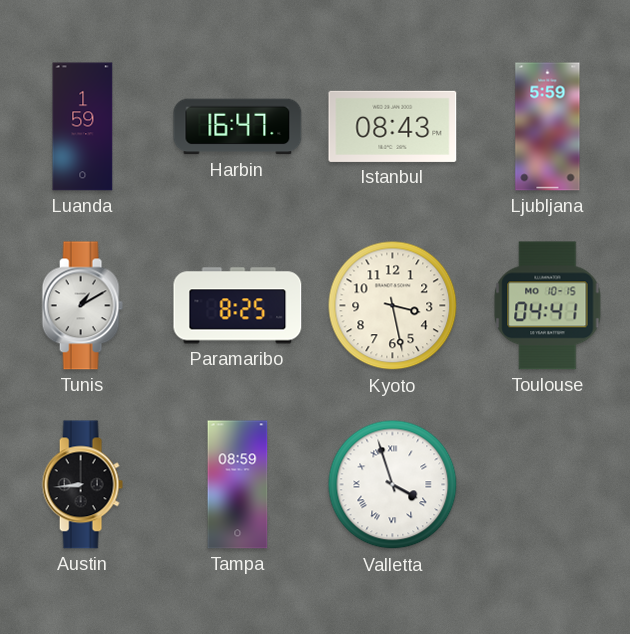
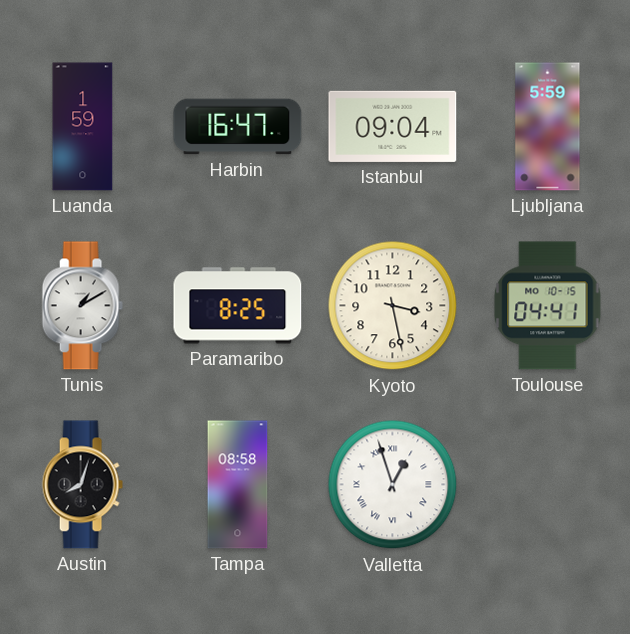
Istanbul: 08:43 -> 09:04
Austin: 8:44 -> 8:03
Tampa: 08:59 -> 08:58
Valletta: 3:57 -> 12:57
